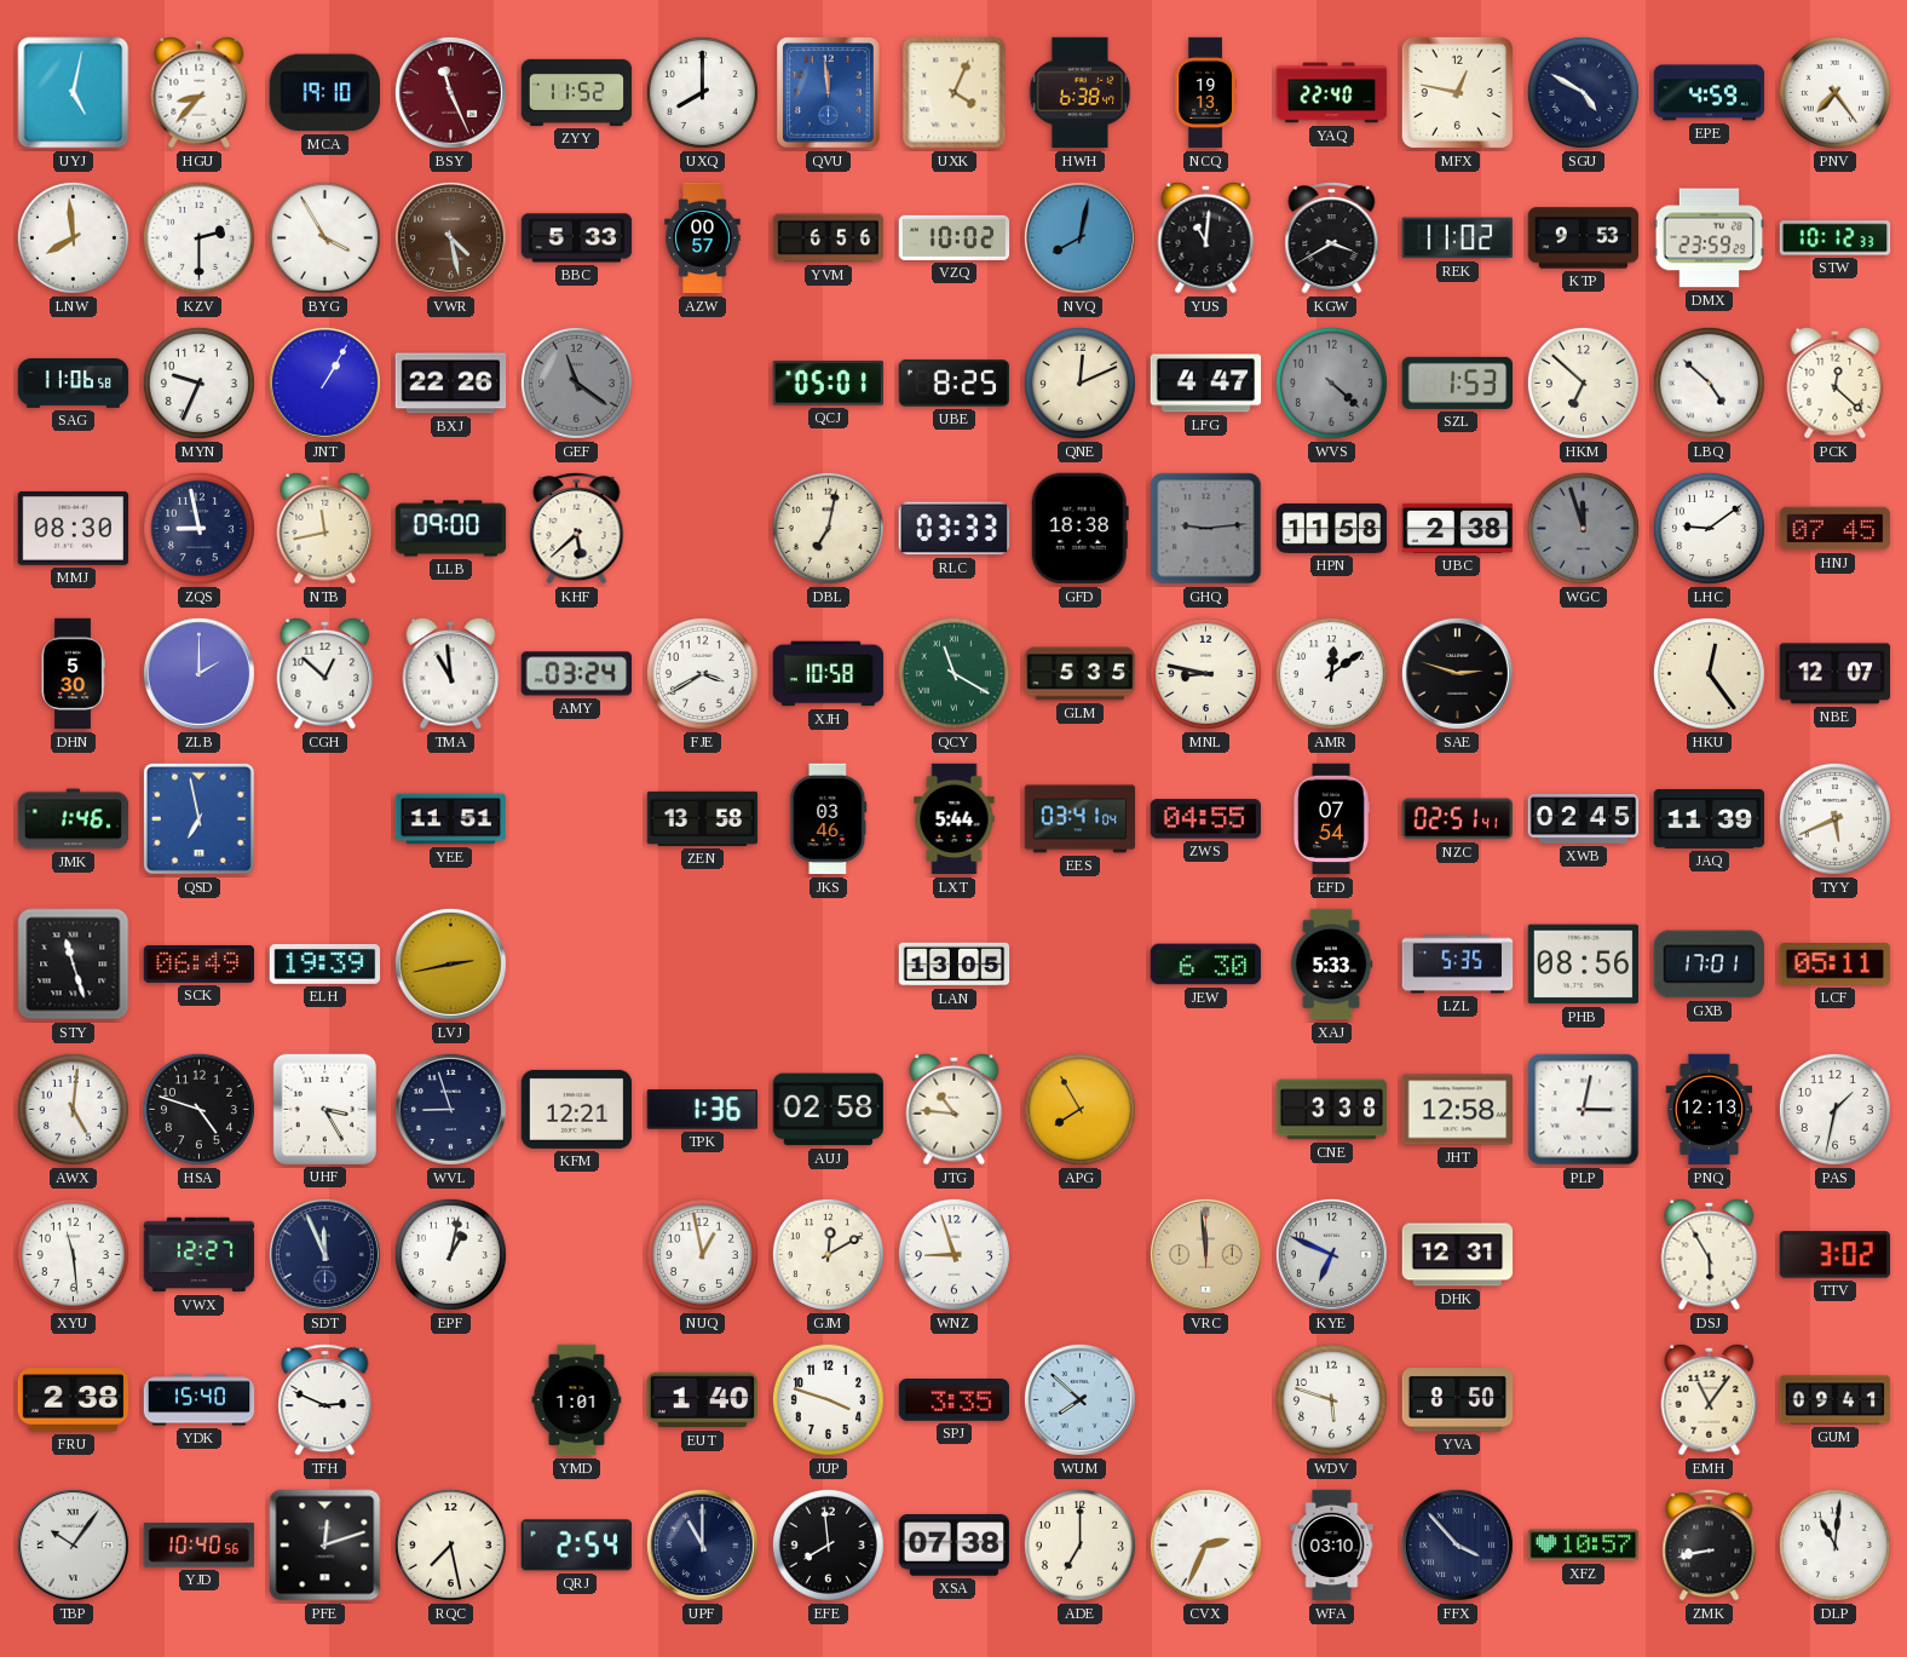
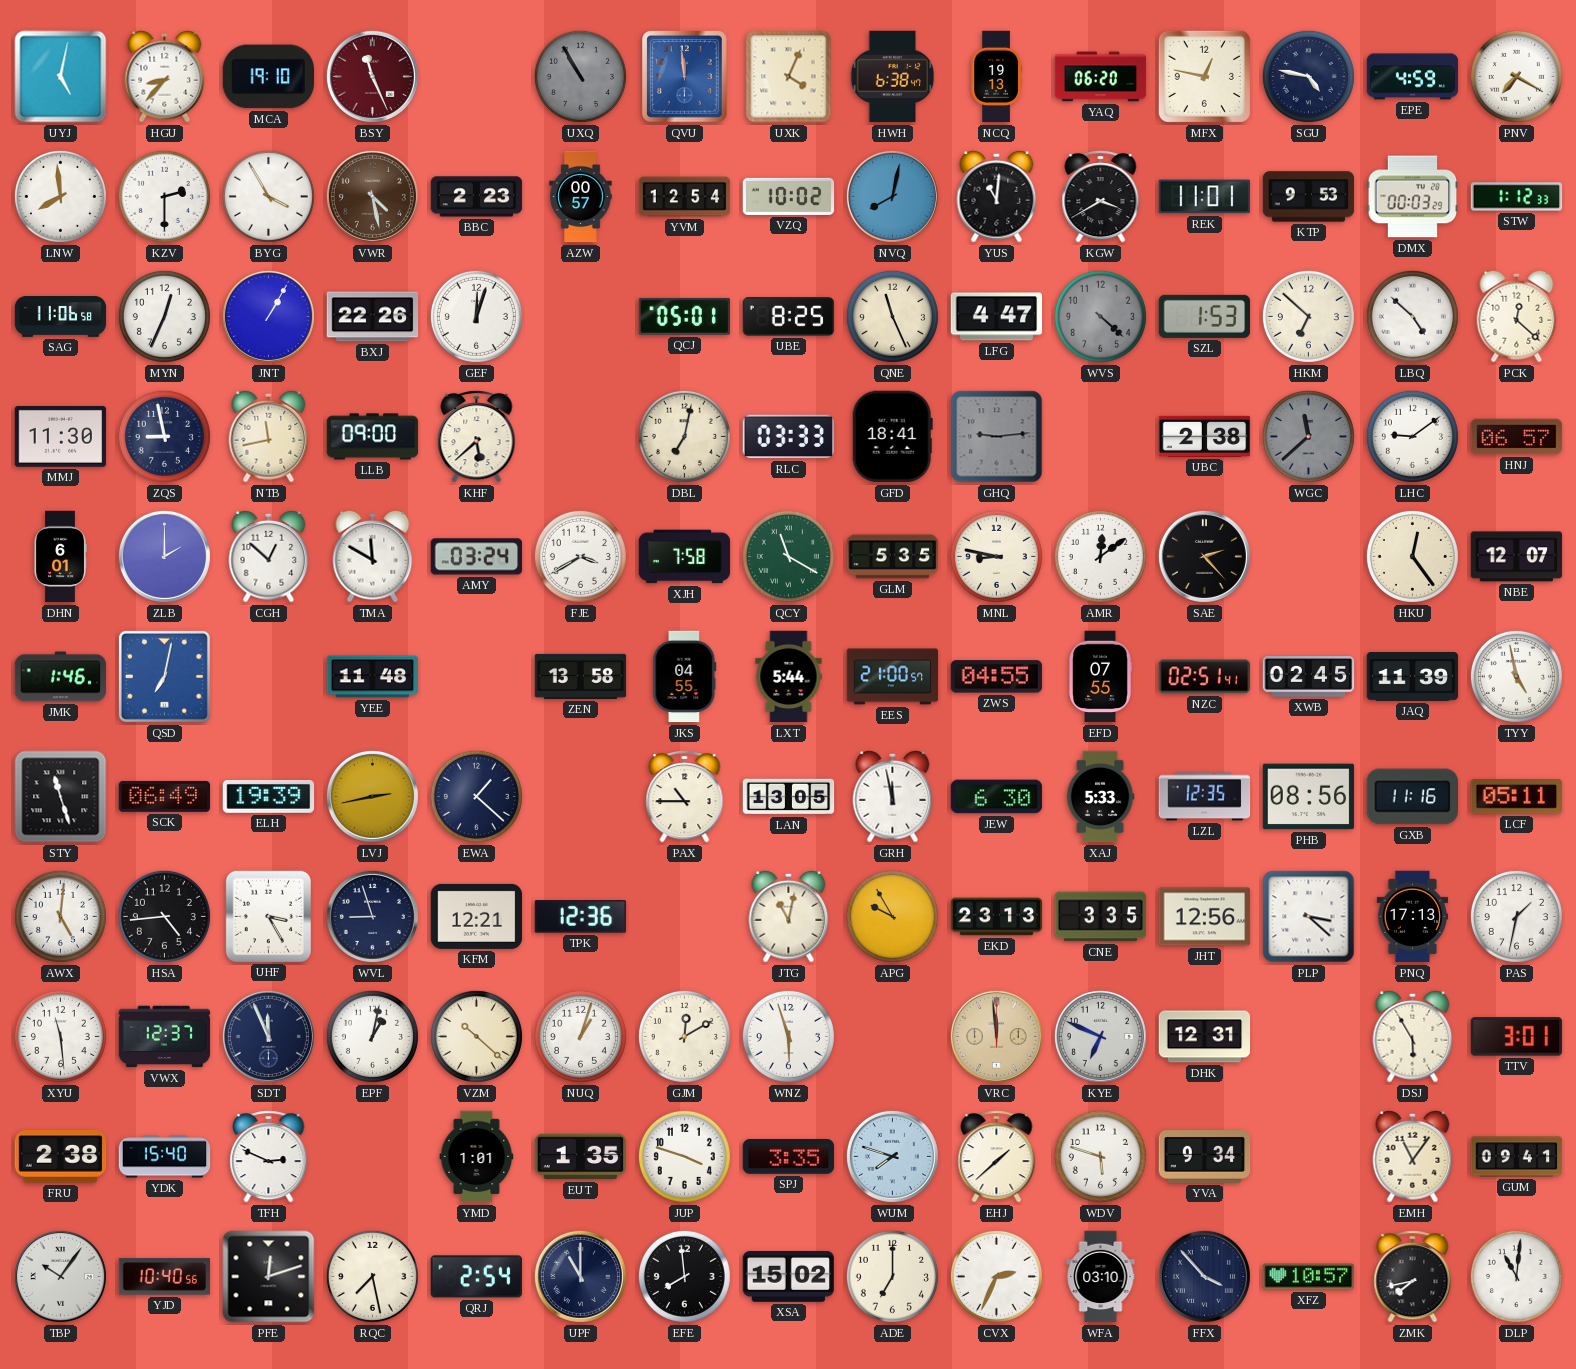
ZYY: 11:52 -> none
UXQ: 8:00 -> 10:55
UXQ dial: white -> grey
YAQ: 22:40 -> 06:20
SGU: 4:50 -> 4:47
PNV: 7:24 -> 7:20
BBC: 5:33 -> 2:23
YVM: 6:56 -> 12:54
REK: 11:02 -> 11:01
DMX: 23:59 -> 00:03
STW: 10:12 -> 1:12
MYN: 9:34 -> 12:34
GEF: 11:21 -> 12:03
GEF dial: grey -> white
QNE: 12:11 -> 11:26
MMJ: 08:30 -> 11:30
GFD: 18:38 -> 18:41
HPN: 11:58 -> none
WGC: 11:57 -> 11:38
HNJ: 07:45 -> 06:57
DHN: 5:30 -> 6:01
TMA: 10:59 -> 11:50
XJH: 10:58 -> 7:58
SAE: 2:48 -> 2:23
QSD: 6:58 -> 7:02
YEE: 11:51 -> 11:48
JKS: 03:46 -> 04:55
EES: 03:41 -> 21:00
EFD: 07:54 -> 07:55
TYY: 5:41 -> 4:58
EWA: none -> 1:22
PAX: none -> 10:45
GRH: none -> 11:58
LZL: 5:35 -> 12:35
GXB: 17:01 -> 11:16
HSA: 4:48 -> 4:44
TPK: 1:36 -> 12:36
AUJ: 02:58 -> none
JTG: 10:46 -> 11:02
APG: 7:55 -> 9:55
EKD: none -> 23:13
CNE: 3:38 -> 3:35
JHT: 12:58 -> 12:56
PLP: 3:02 -> 3:22
PNQ: 12:13 -> 17:13
VWX: 12:27 -> 12:37
VZM: none -> 10:22
NUQ: 12:58 -> 1:03
WNZ: 8:57 -> 5:57
TTV: 3:02 -> 3:01
EUT: 1:40 -> 1:35
WUM: 7:52 -> 7:48
EHJ: none -> 1:38
YVA: 8:50 -> 9:34
XSA: 07:38 -> 15:02
ZMK: 8:43 -> 7:43
